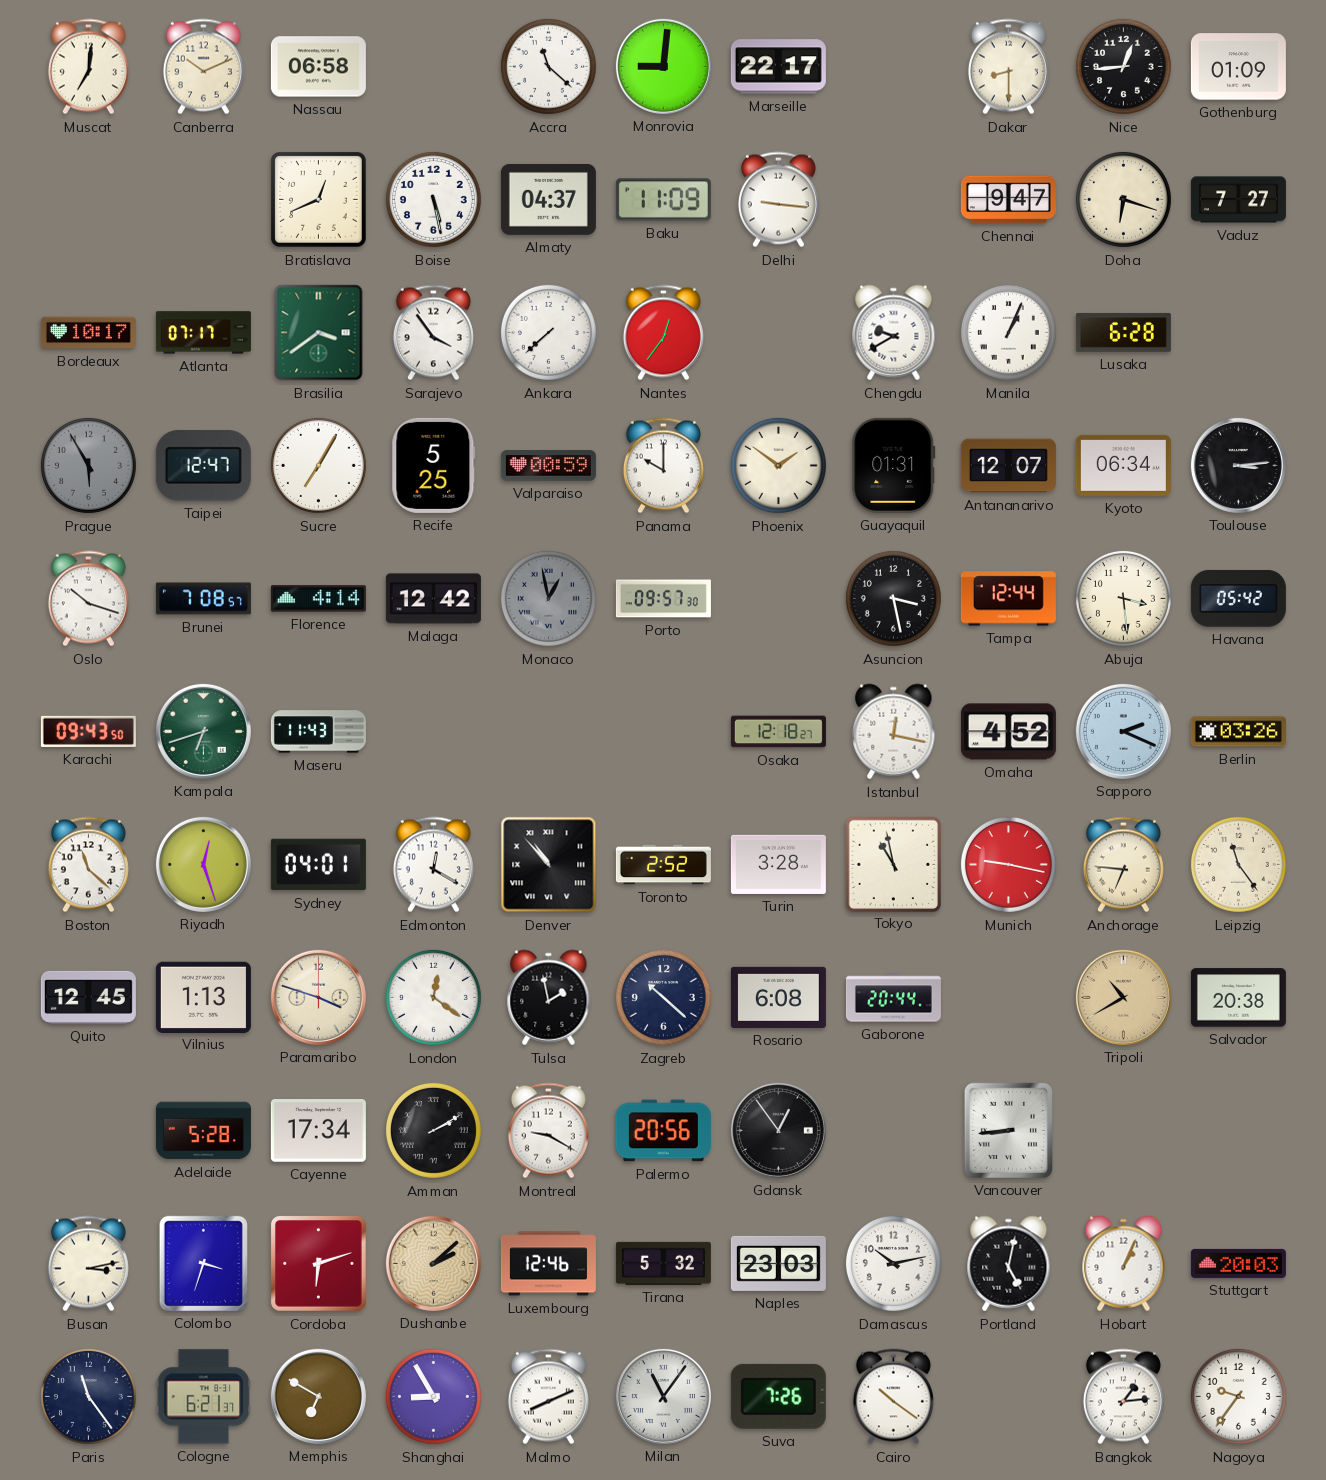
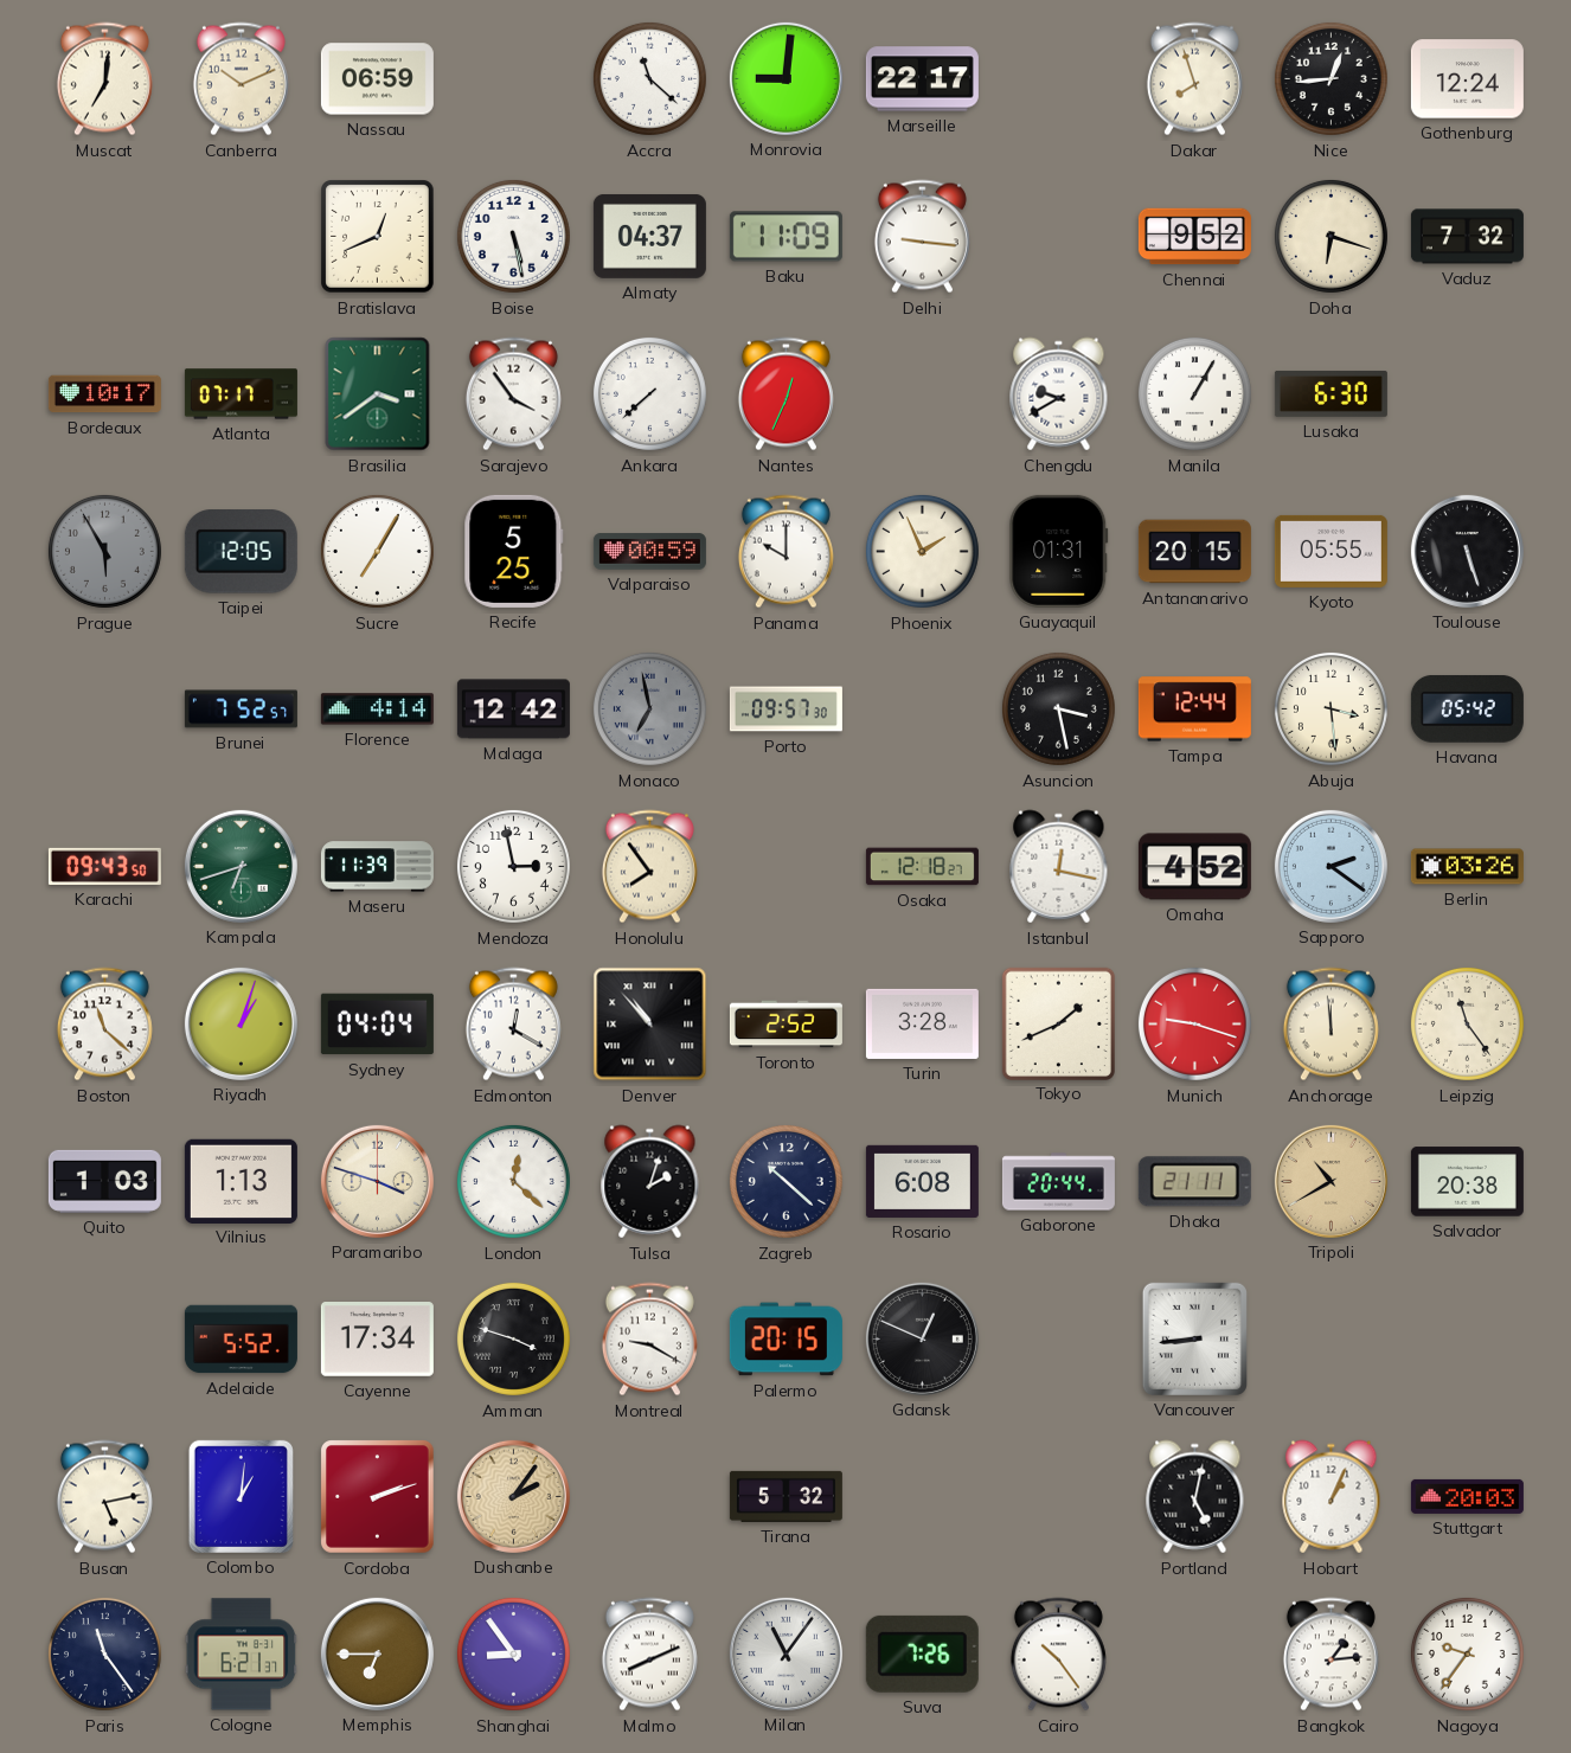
Nassau: 06:58 -> 06:59
Dakar: 8:30 -> 7:57
Gothenburg: 01:09 -> 12:24
Chennai: 9:47 -> 9:52
Vaduz: 7:27 -> 7:32
Nantes: 12:36 -> 12:34
Manila: 1:04 -> 1:05
Lusaka: 6:28 -> 6:30
Taipei: 12:47 -> 12:05
Phoenix: 1:51 -> 1:56
Antananarivo: 12:07 -> 20:15
Kyoto: 06:34 -> 05:55
Toulouse: 3:14 -> 5:27
Oslo: 10:18 -> none
Brunei: 7:08 -> 7:52
Monaco: 12:58 -> 6:58
Maseru: 11:43 -> 11:39
Mendoza: none -> 2:58
Honolulu: none -> 7:54
Sapporo: 2:19 -> 2:21
Riyadh: 12:27 -> 1:03
Sydney: 04:01 -> 04:04
Tokyo: 10:58 -> 1:41
Munich: 9:17 -> 9:18
Anchorage: 6:46 -> 11:59
Quito: 12:45 -> 1:03
London: 12:21 -> 12:22
Tulsa: 1:58 -> 2:03
Dhaka: none -> 21:11
Adelaide: 5:28 -> 5:52
Amman: 2:10 -> 3:48
Palermo: 20:56 -> 20:15
Gdansk: 12:54 -> 12:49
Busan: 3:13 -> 5:13
Colombo: 3:33 -> 1:01
Cordoba: 6:12 -> 2:12
Dushanbe: 2:08 -> 2:06
Luxembourg: 12:46 -> none
Naples: 23:03 -> none
Damascus: 10:13 -> none
Memphis: 6:50 -> 6:45
Shanghai: 8:55 -> 8:54
Cairo: 10:21 -> 10:24
